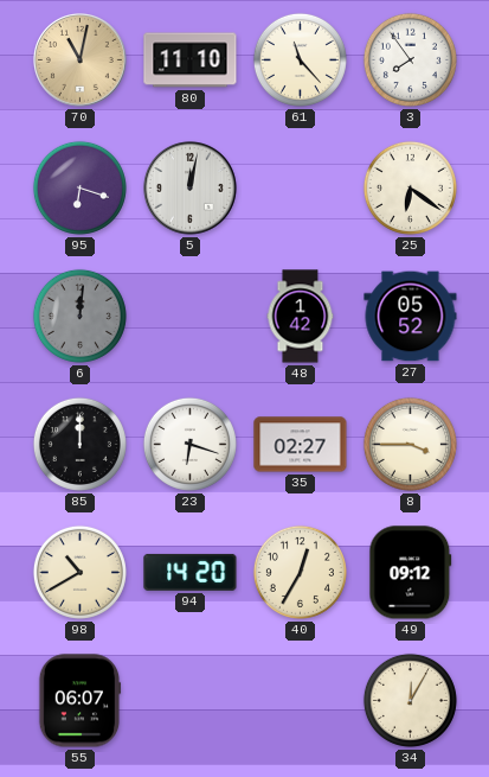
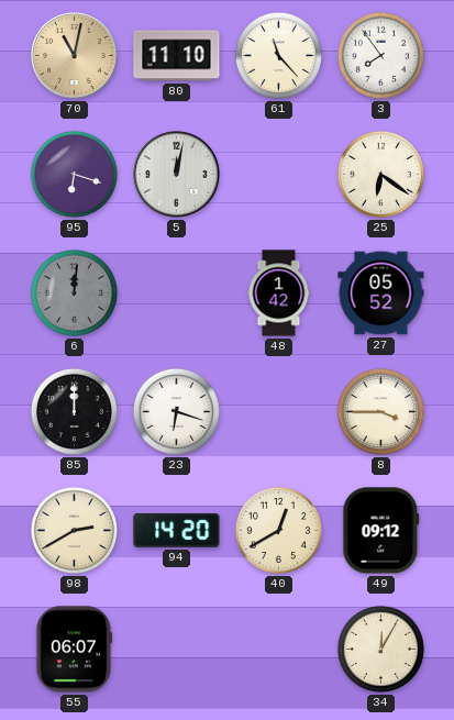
35: 02:27 -> none
98: 10:40 -> 2:40
40: 12:35 -> 12:40
